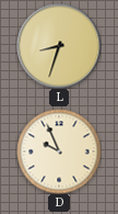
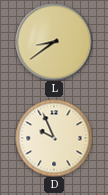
L: 8:33 -> 8:39
